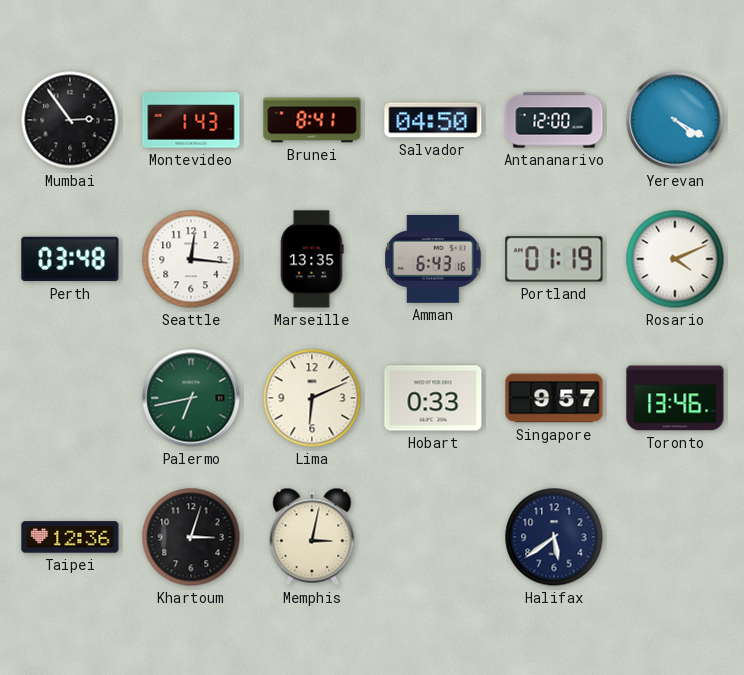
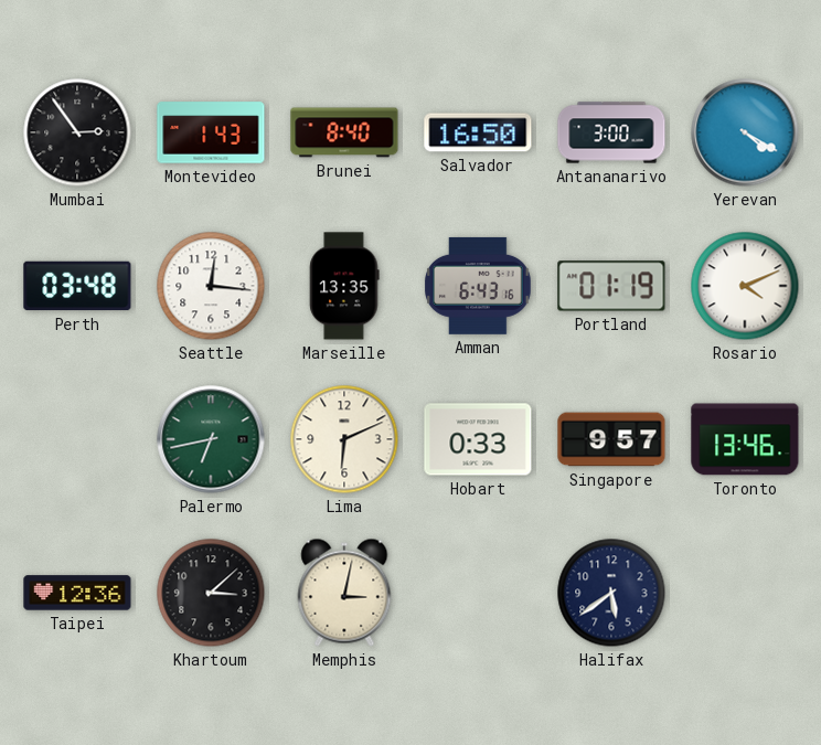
Brunei: 8:41 -> 8:40
Salvador: 04:50 -> 16:50
Antananarivo: 12:00 -> 3:00
Khartoum: 3:03 -> 3:08
